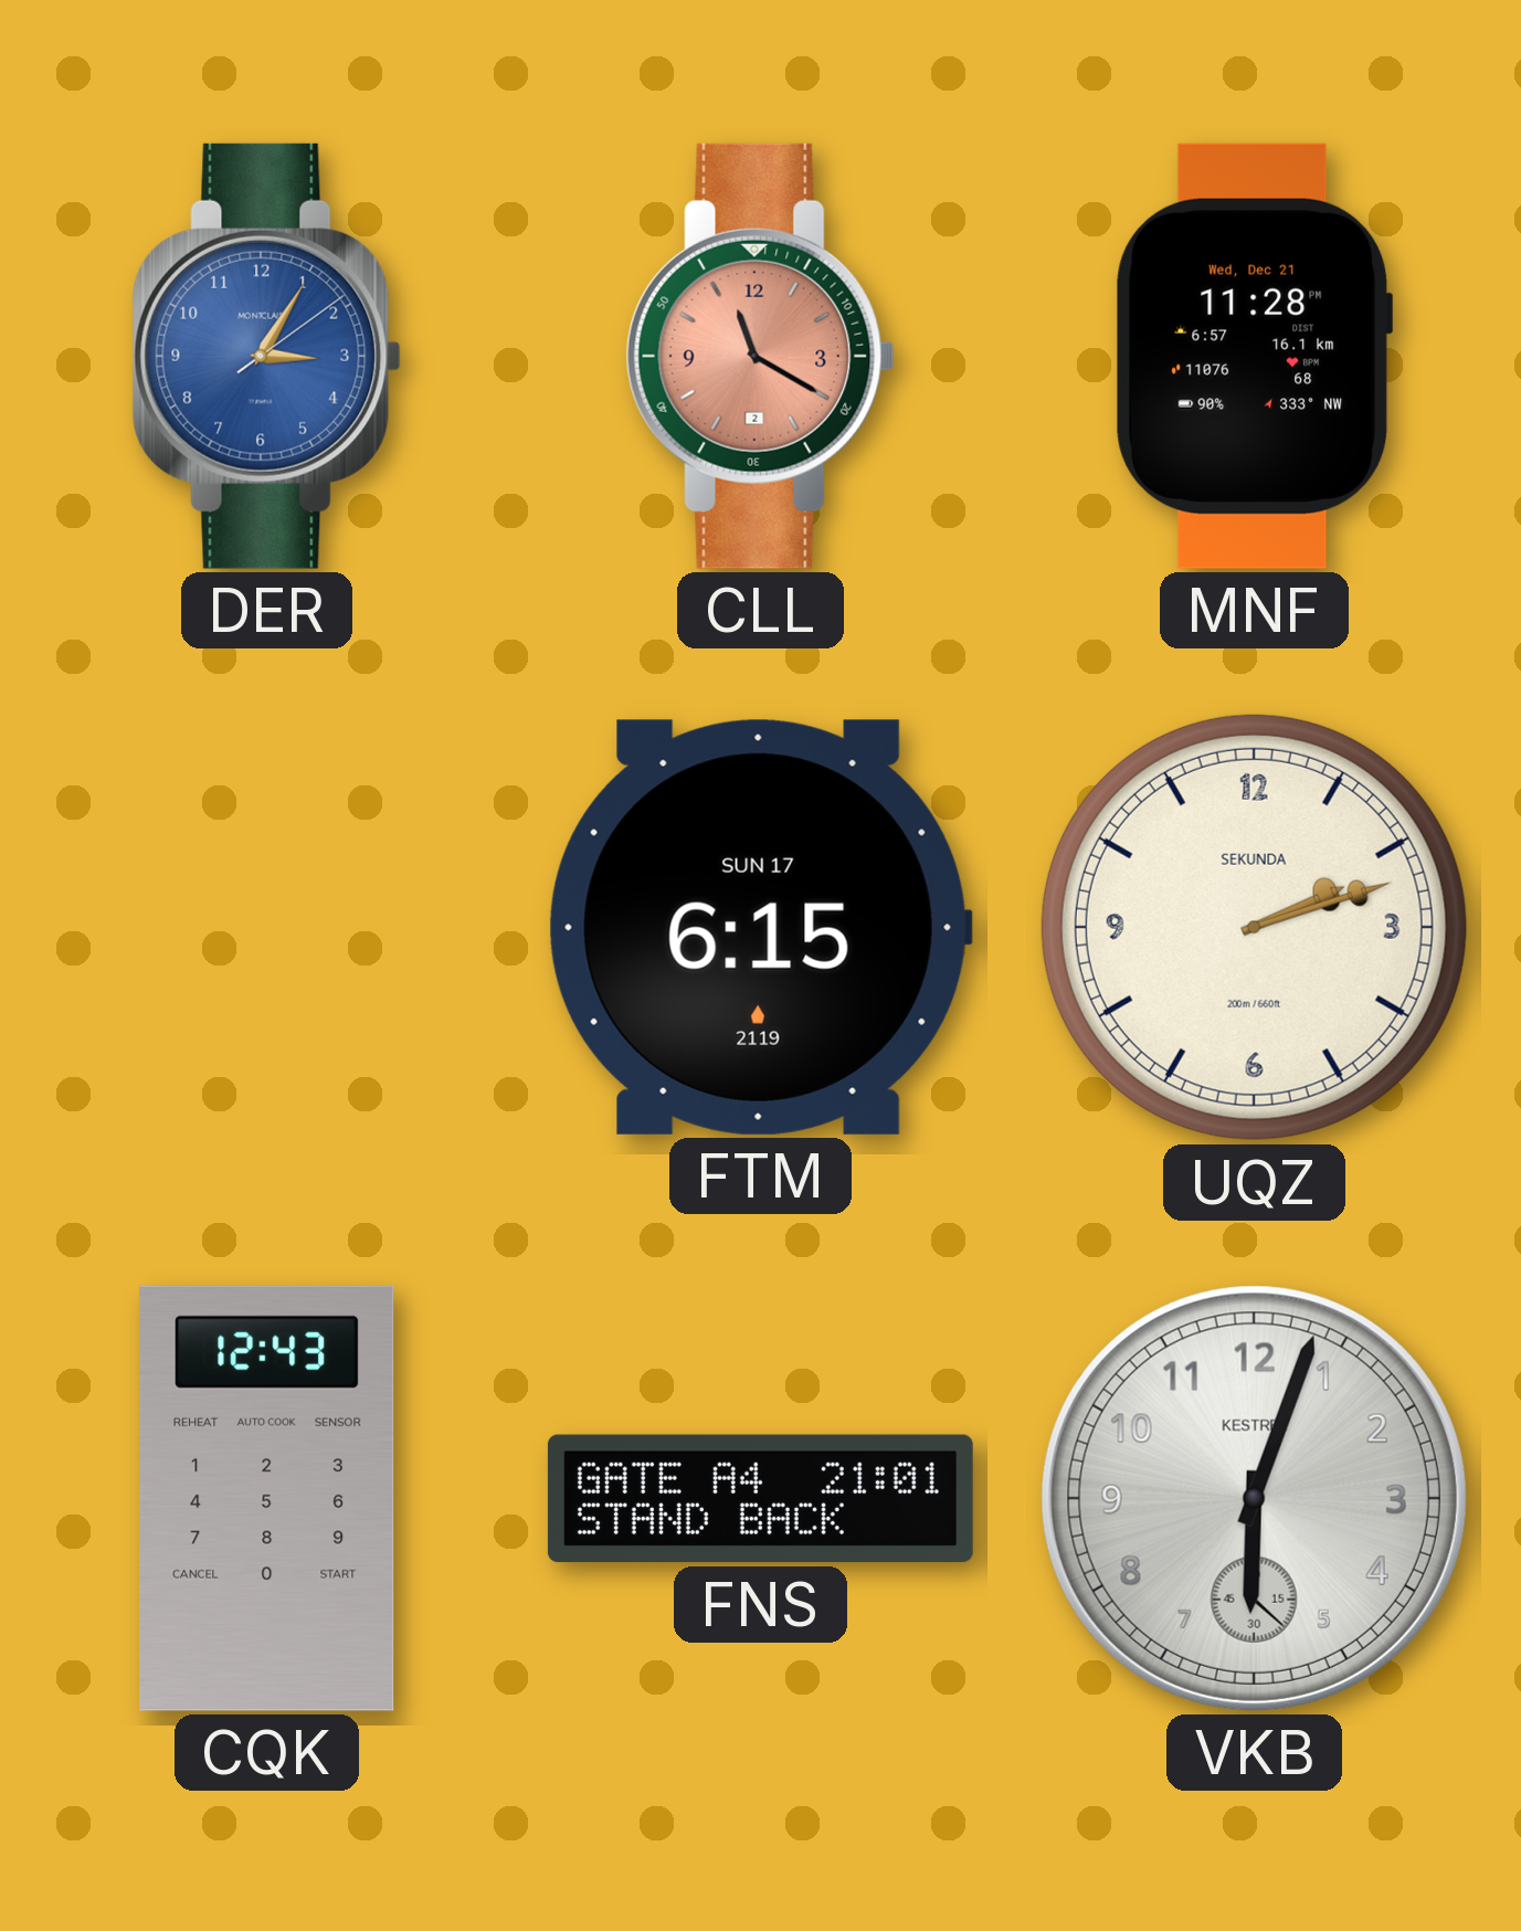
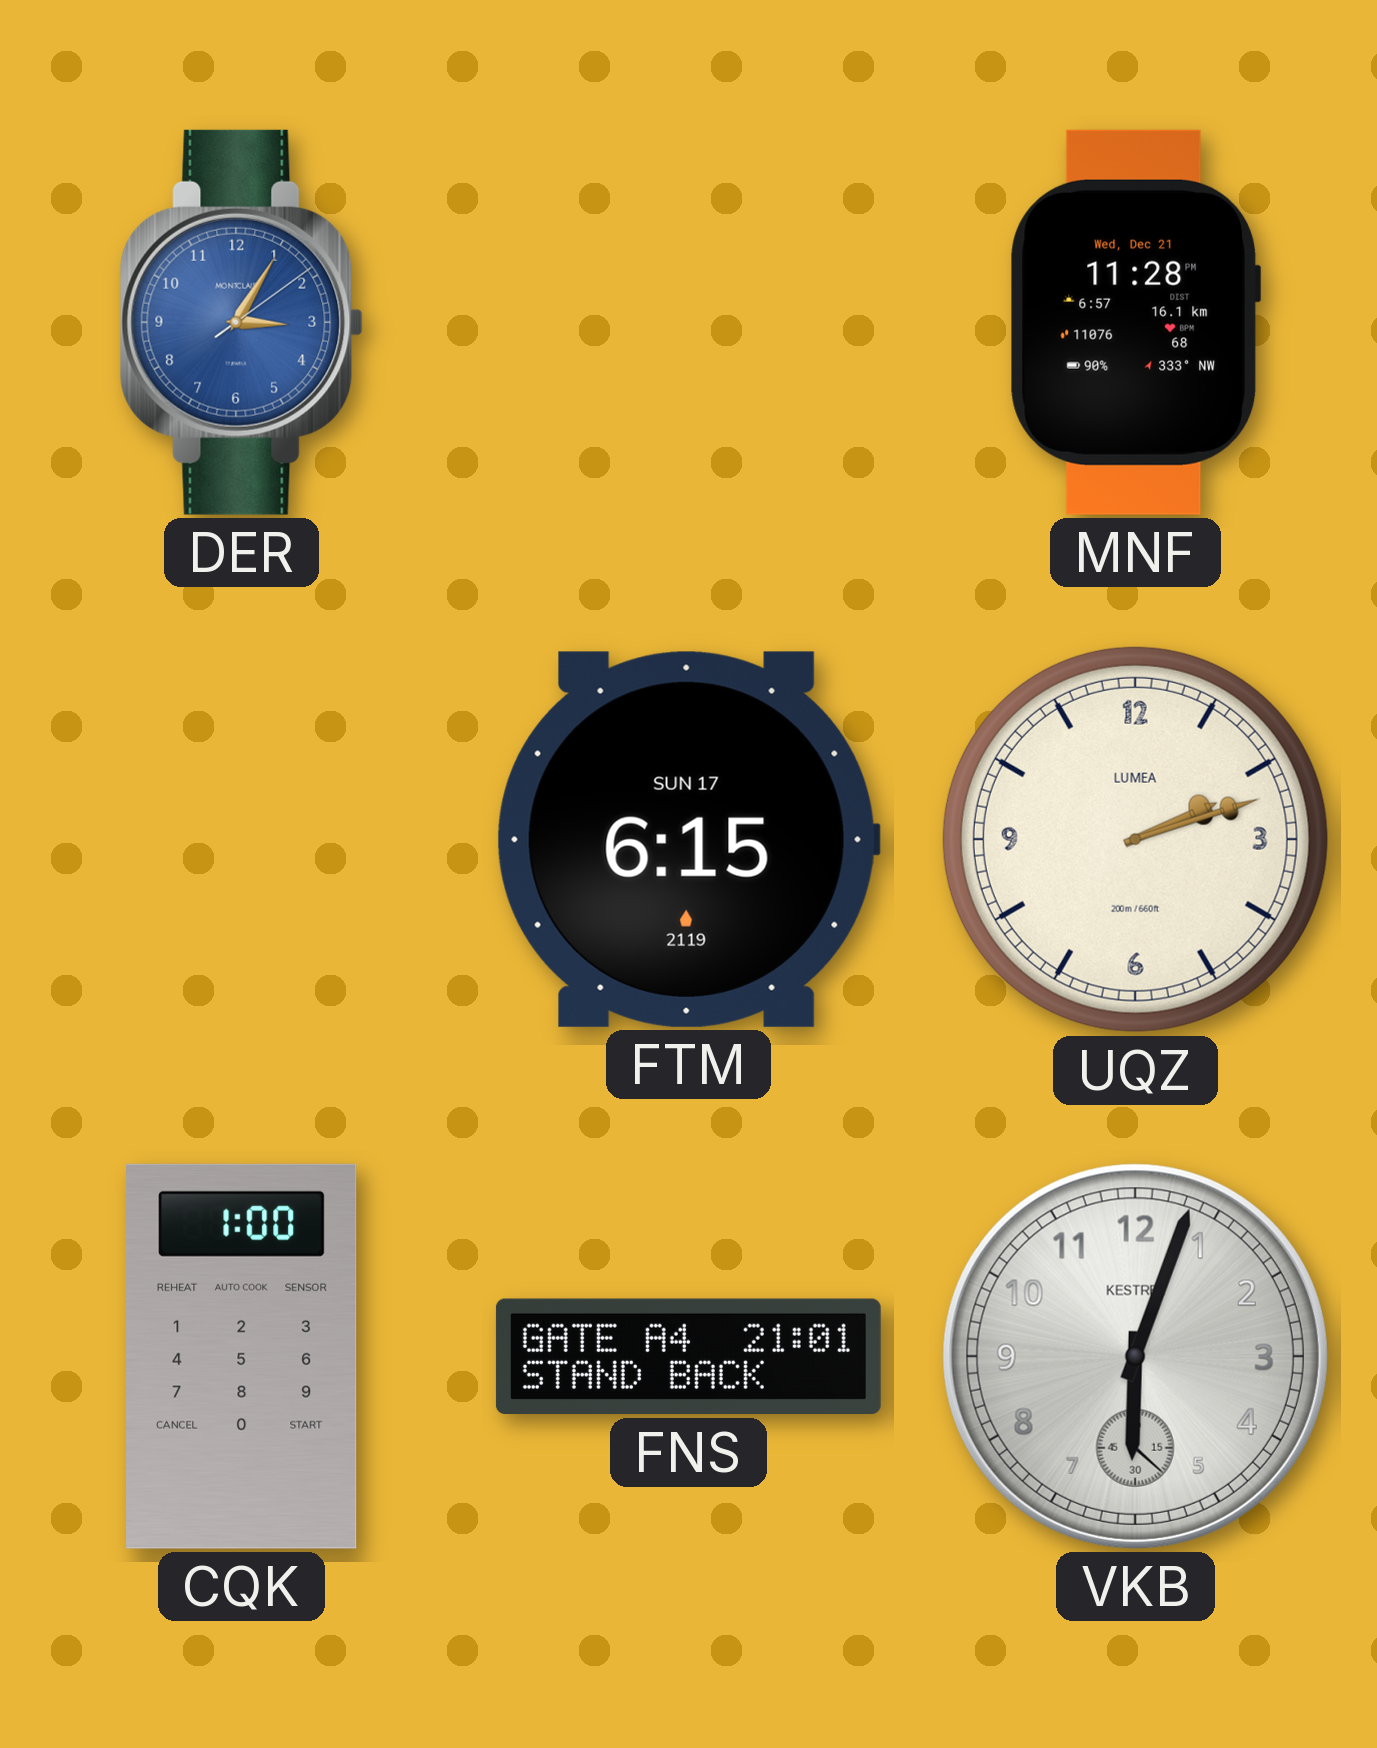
CLL: 11:20 -> none
UQZ brand: SEKUNDA -> LUMEA
CQK: 12:43 -> 1:00
